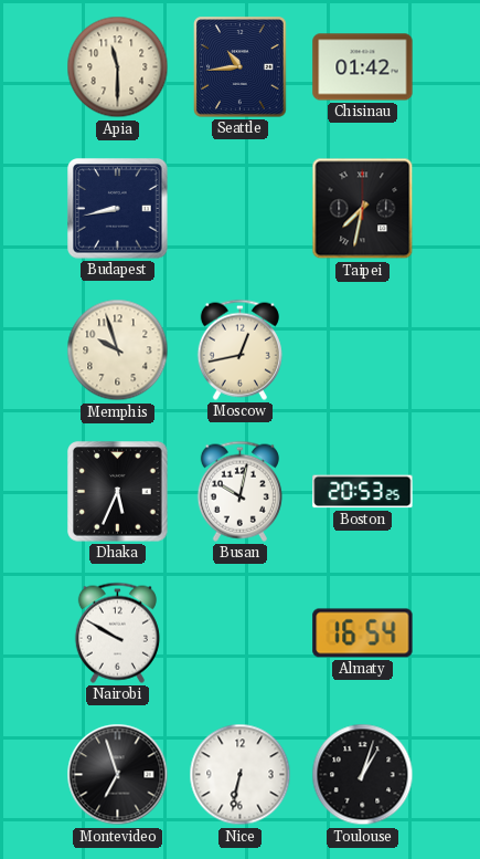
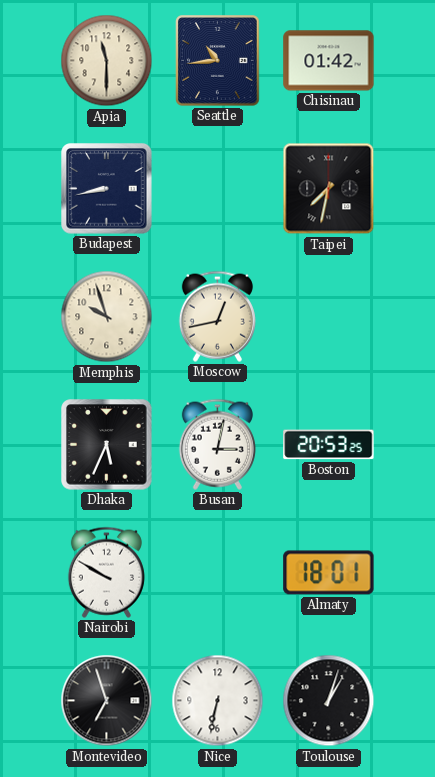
Busan: 10:02 -> 3:02
Almaty: 16:54 -> 18:01
